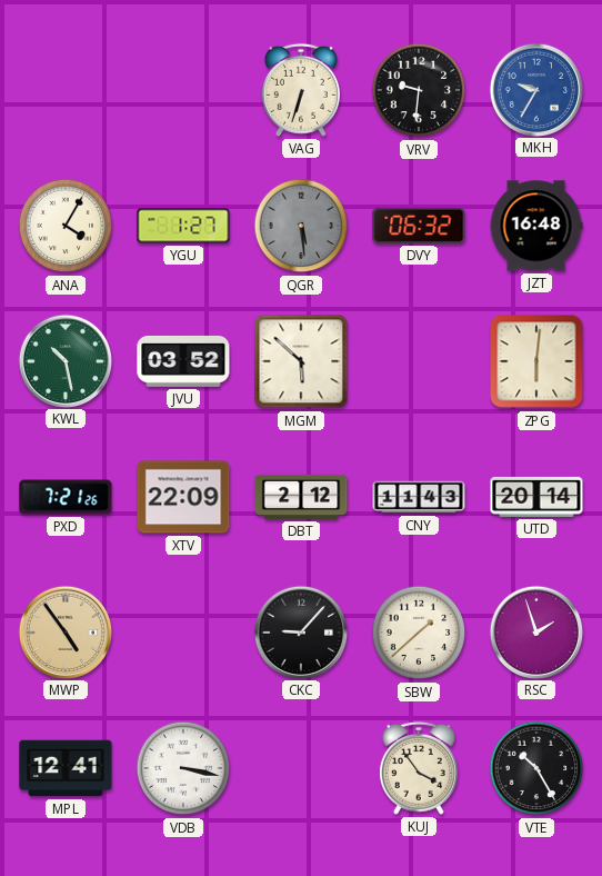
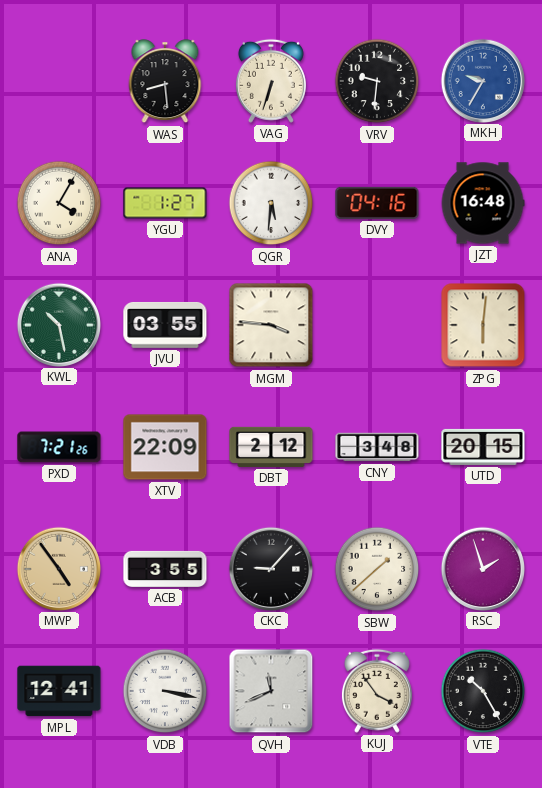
WAS: none -> 8:29
QGR: 5:29 -> 5:31
QGR dial: grey -> white
DVY: 06:32 -> 04:16
JVU: 03:52 -> 03:55
MGM: 5:52 -> 3:46
CNY: 11:43 -> 3:48
UTD: 20:14 -> 20:15
ACB: none -> 3:55
QVH: none -> 11:41
